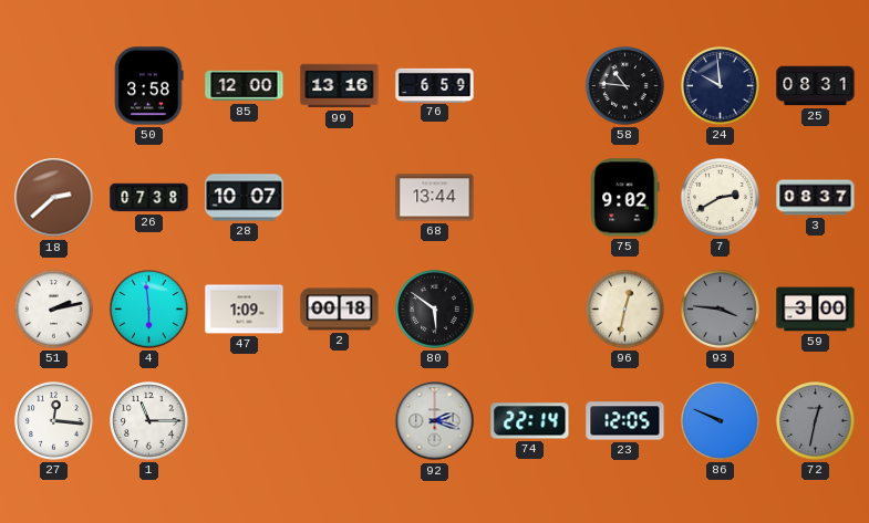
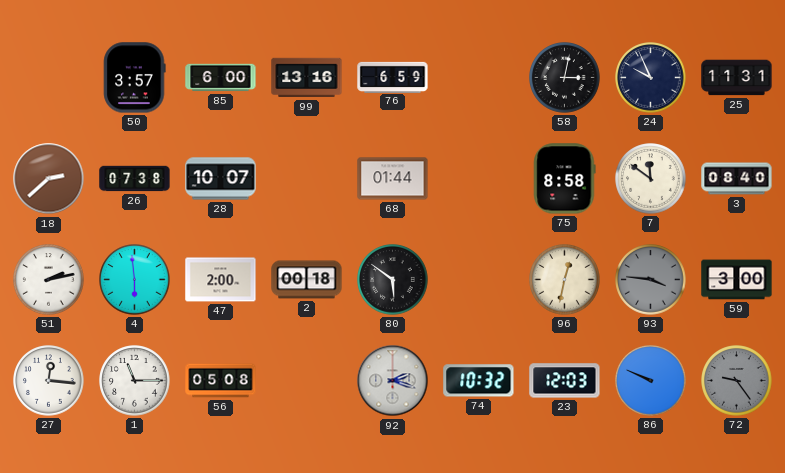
50: 3:58 -> 3:57
85: 12:00 -> 6:00
58: 10:46 -> 3:02
24: 9:59 -> 9:56
25: 08:31 -> 11:31
68: 13:44 -> 01:44
75: 9:02 -> 8:58
7: 2:40 -> 11:51
3: 08:37 -> 08:40
47: 1:09 -> 2:00
56: none -> 05:08
74: 22:14 -> 10:32
23: 12:05 -> 12:03
72: 12:32 -> 9:24
